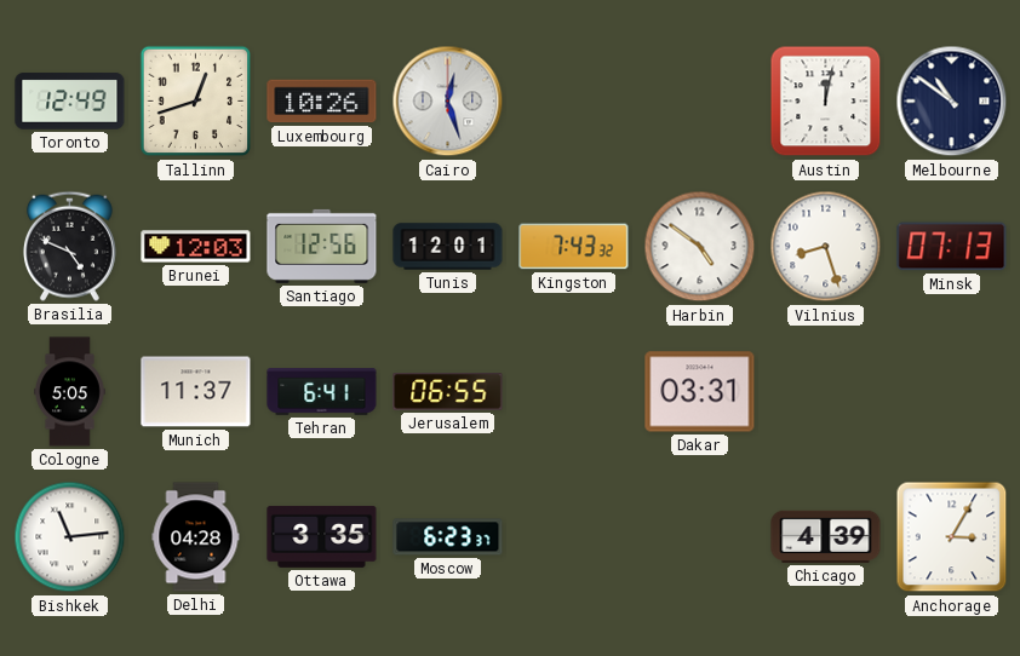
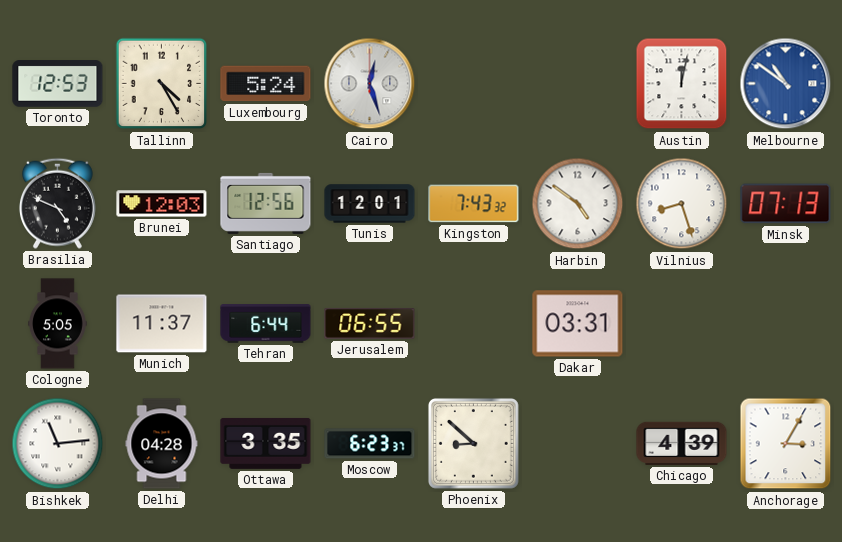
Toronto: 12:49 -> 12:53
Tallinn: 12:42 -> 4:25
Luxembourg: 10:26 -> 5:24
Melbourne dial: navy -> blue
Tehran: 6:41 -> 6:44
Phoenix: none -> 8:52
